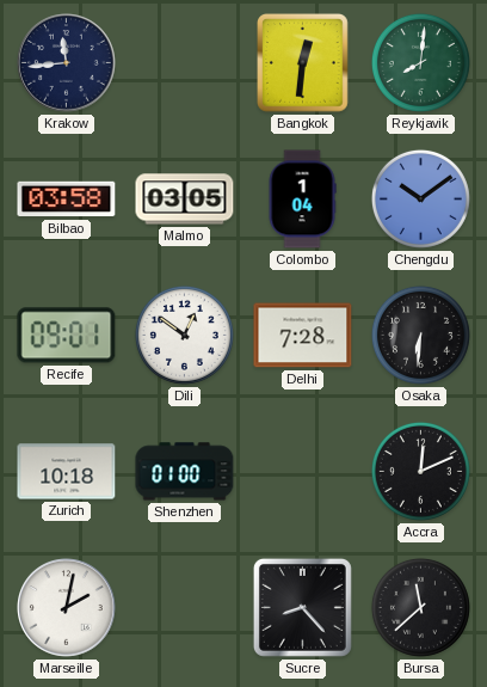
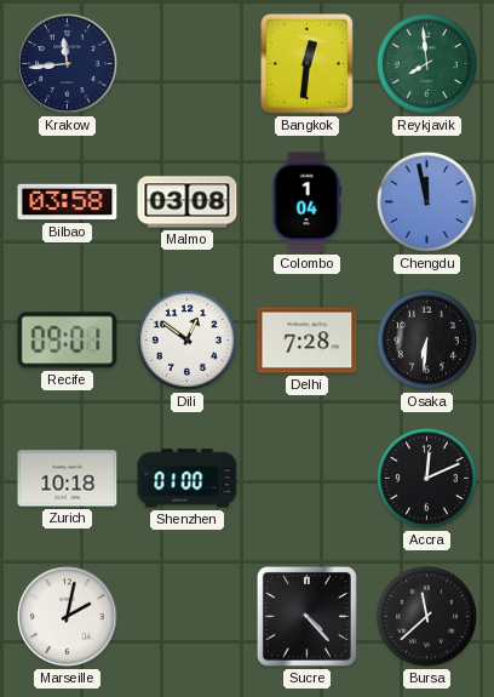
Reykjavik: 8:01 -> 7:59
Malmo: 03:05 -> 03:08
Chengdu: 10:09 -> 11:58
Sucre: 8:23 -> 4:23
